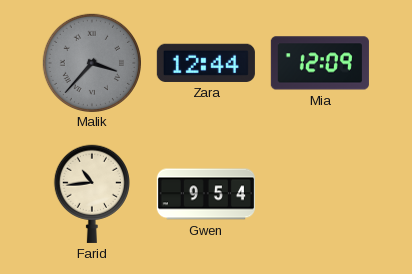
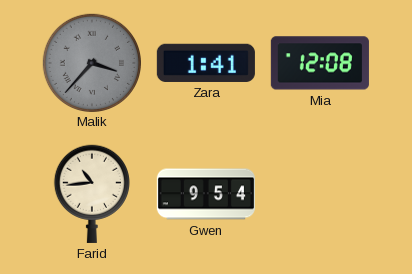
Zara: 12:44 -> 1:41
Mia: 12:09 -> 12:08
